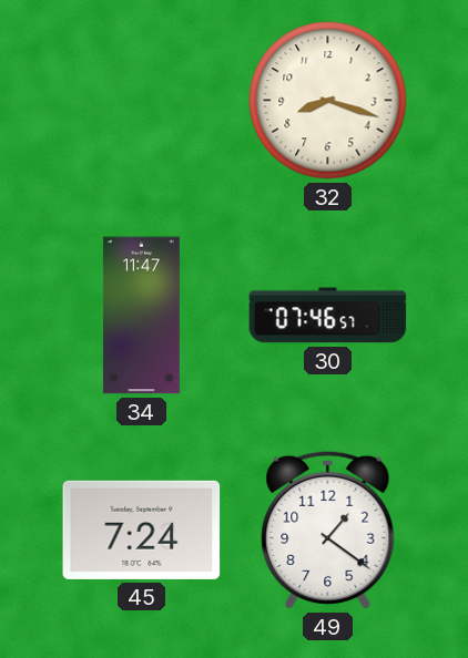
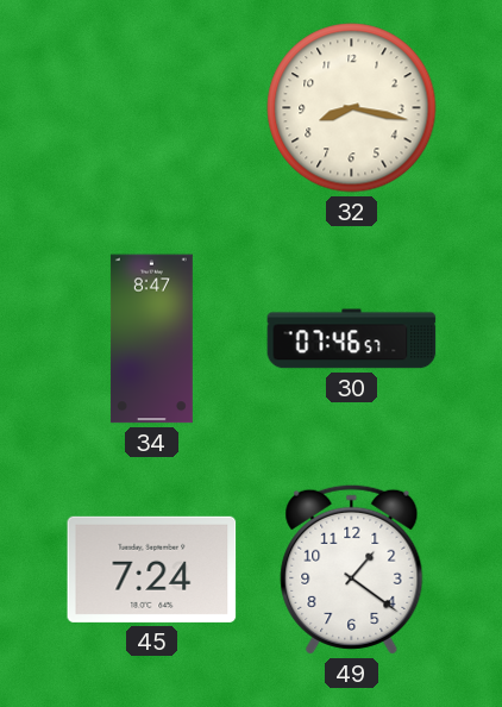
32: 8:18 -> 8:17
34: 11:47 -> 8:47
